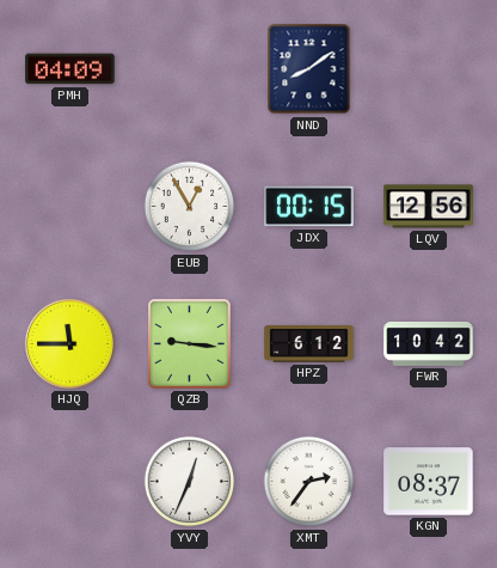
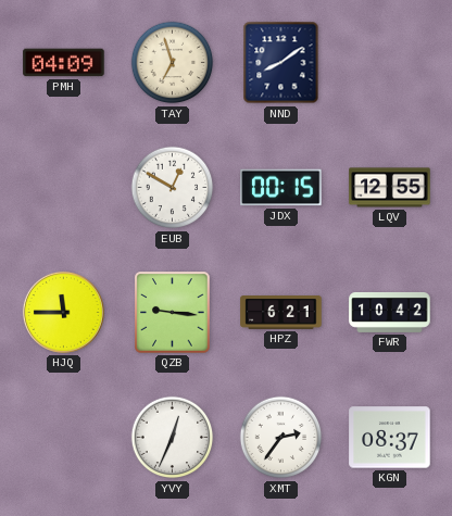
TAY: none -> 6:57
EUB: 12:55 -> 12:50
LQV: 12:56 -> 12:55
HPZ: 6:12 -> 6:21
